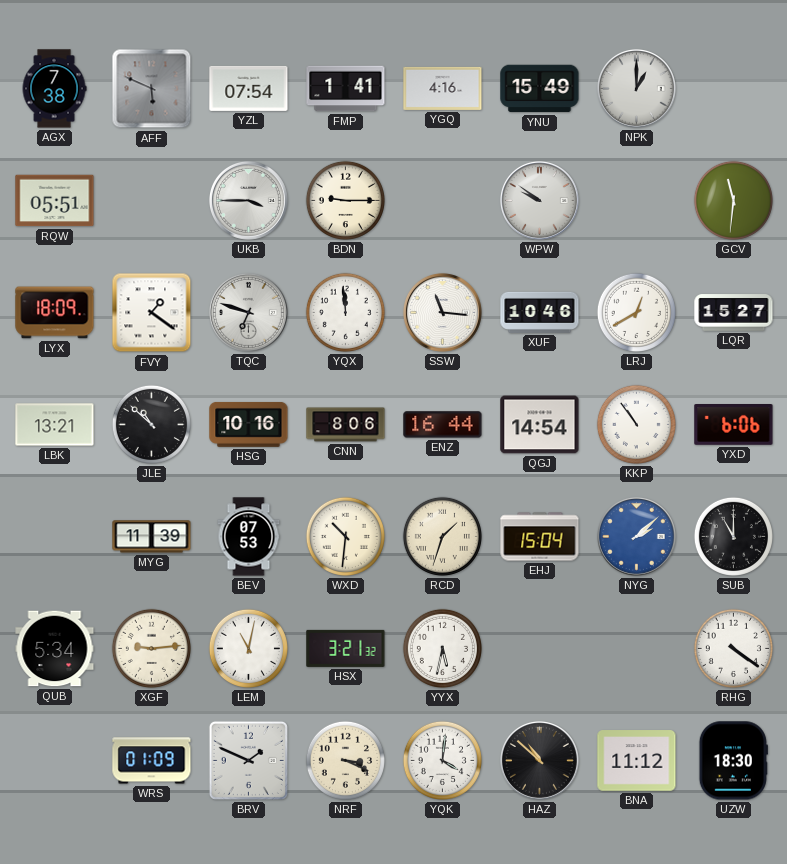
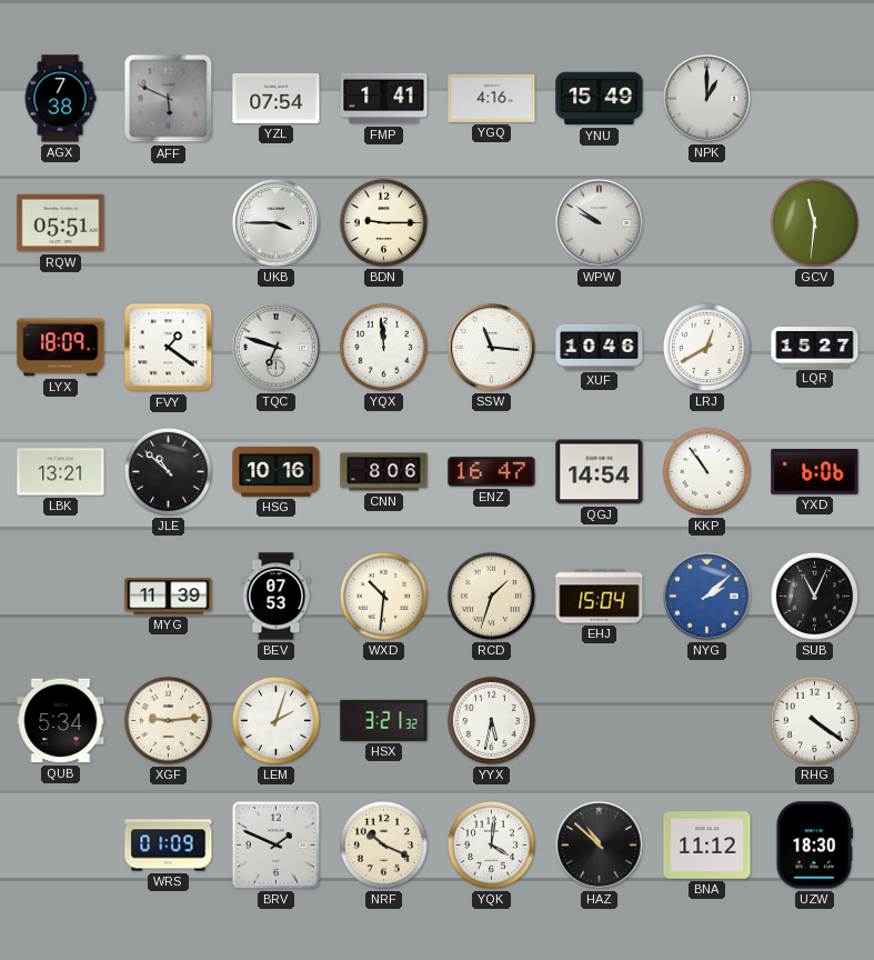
ENZ: 16:44 -> 16:47
SUB: 11:00 -> 11:04
LEM: 11:02 -> 2:03
NRF: 3:19 -> 10:19
